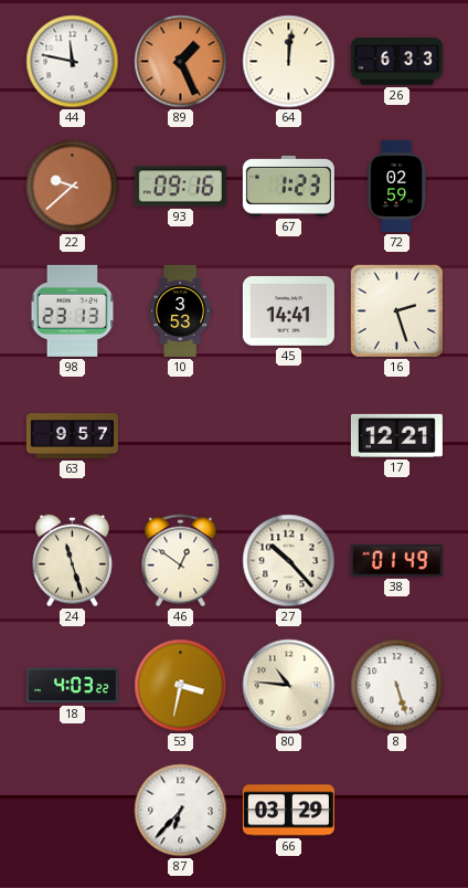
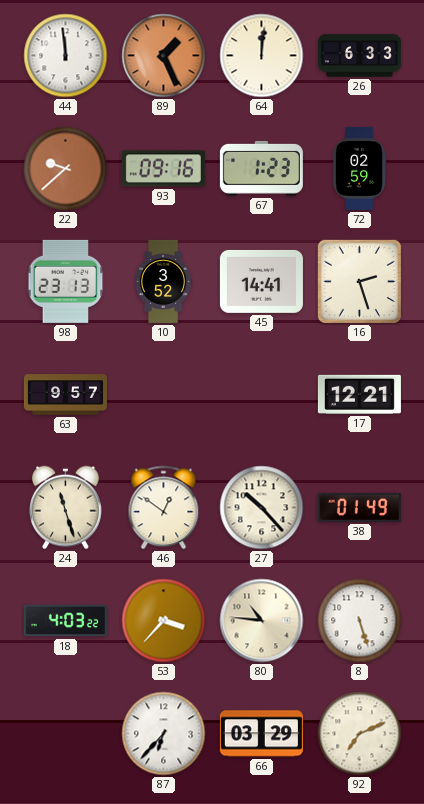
44: 11:47 -> 11:59
10: 3:53 -> 3:52
53: 3:32 -> 3:37
92: none -> 7:11
